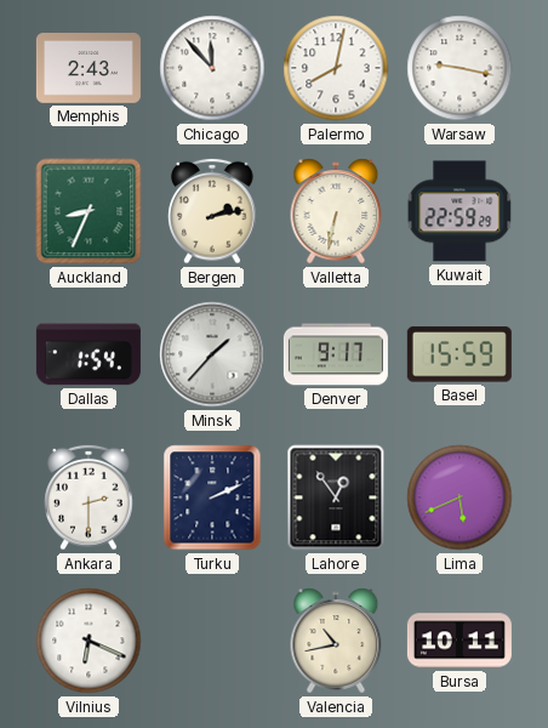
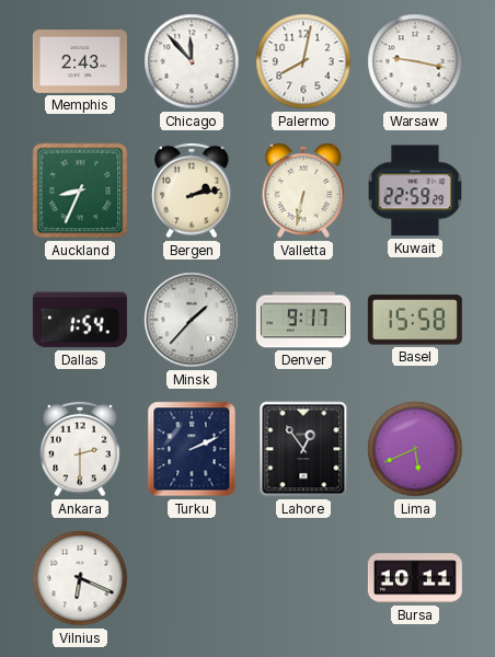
Basel: 15:59 -> 15:58
Valencia: 10:43 -> none
